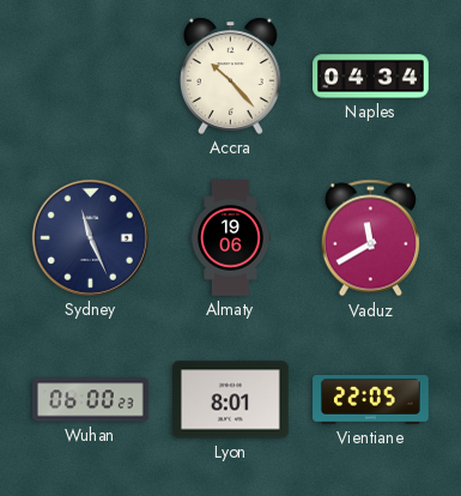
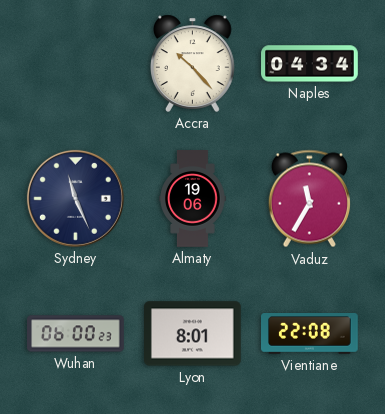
Vaduz: 11:40 -> 11:35
Vientiane: 22:05 -> 22:08
